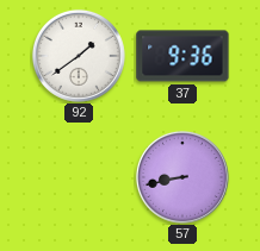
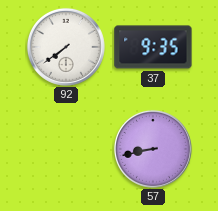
92: 1:39 -> 7:39
37: 9:36 -> 9:35
